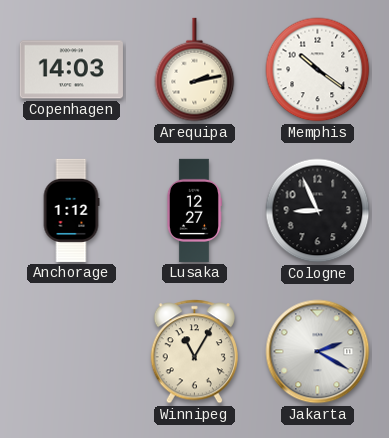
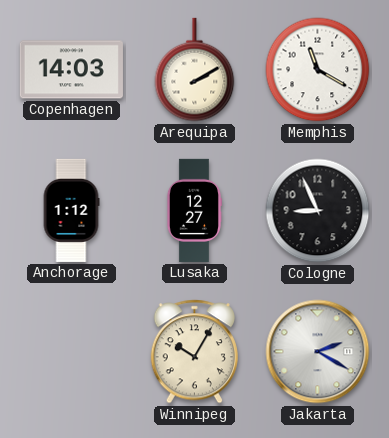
Arequipa: 2:13 -> 2:10
Memphis: 10:21 -> 11:20
Winnipeg: 11:05 -> 10:05
